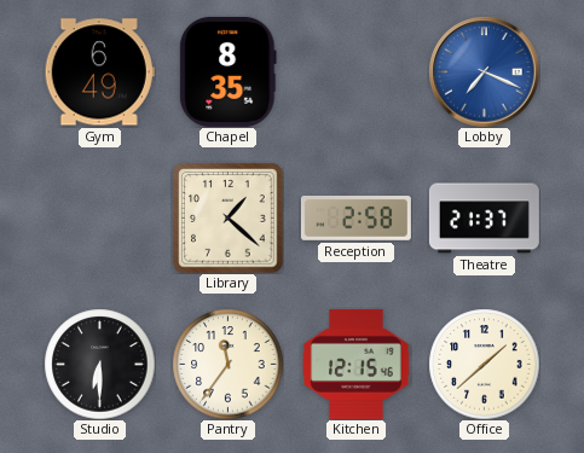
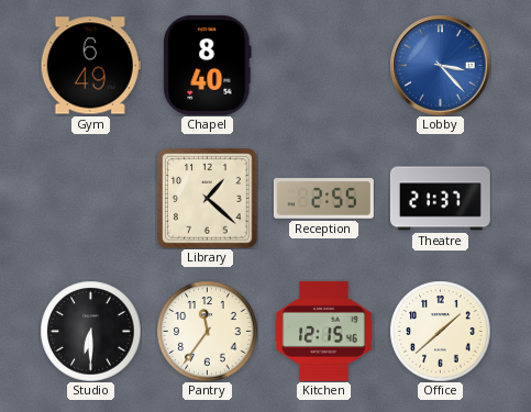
Chapel: 8:35 -> 8:40
Lobby: 7:19 -> 3:23
Reception: 2:58 -> 2:55
